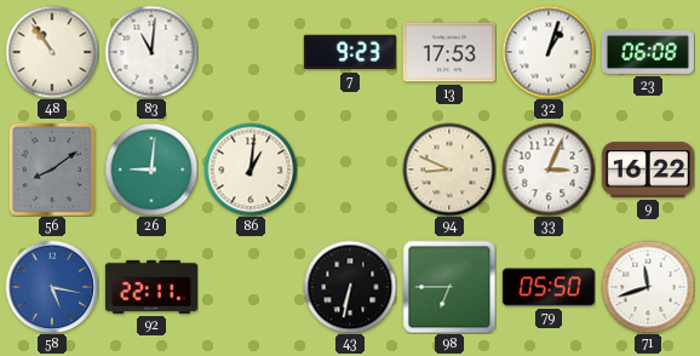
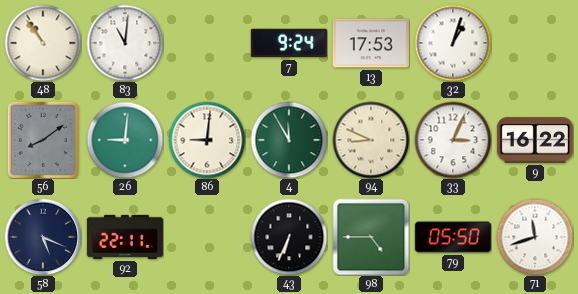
7: 9:23 -> 9:24
23: 06:08 -> none
86: 1:01 -> 9:01
4: none -> 11:55
58: 5:17 -> 5:19
58 dial: blue -> navy
43: 6:32 -> 6:34
98: 6:45 -> 4:45
